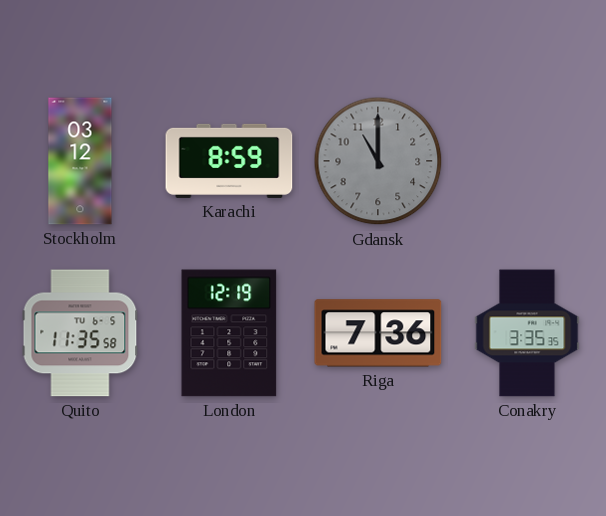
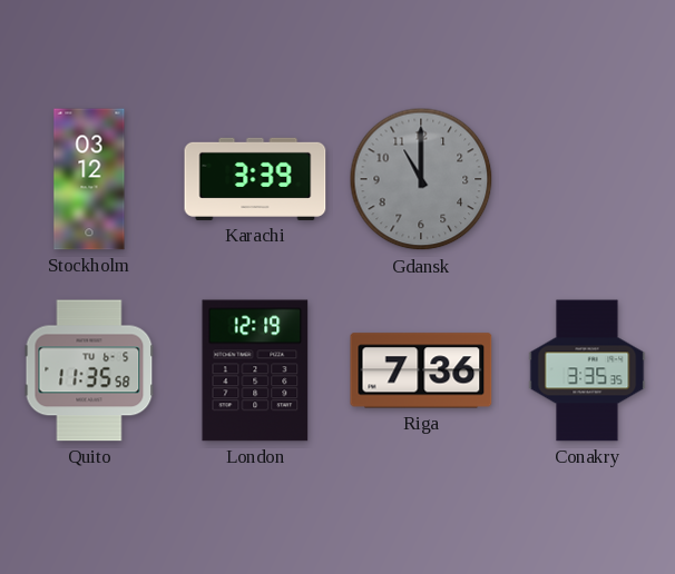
Karachi: 8:59 -> 3:39
